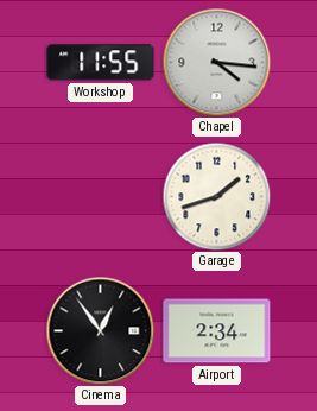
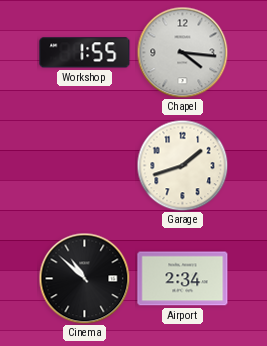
Workshop: 11:55 -> 1:55
Cinema: 12:54 -> 10:52
